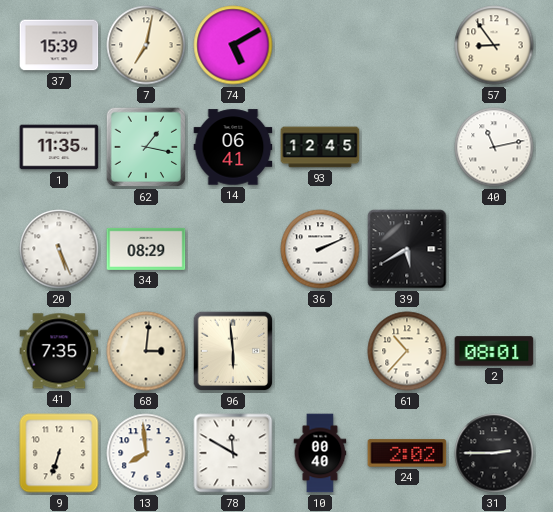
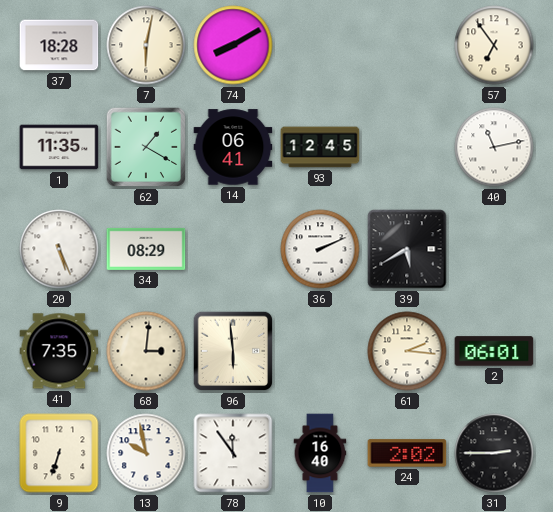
37: 15:39 -> 18:28
7: 7:02 -> 6:02
74: 5:10 -> 8:10
57: 8:54 -> 6:54
62: 1:17 -> 1:20
61: 10:37 -> 2:16
2: 08:01 -> 06:01
13: 7:59 -> 9:58
78: 11:50 -> 11:54
10: 00:40 -> 16:40
